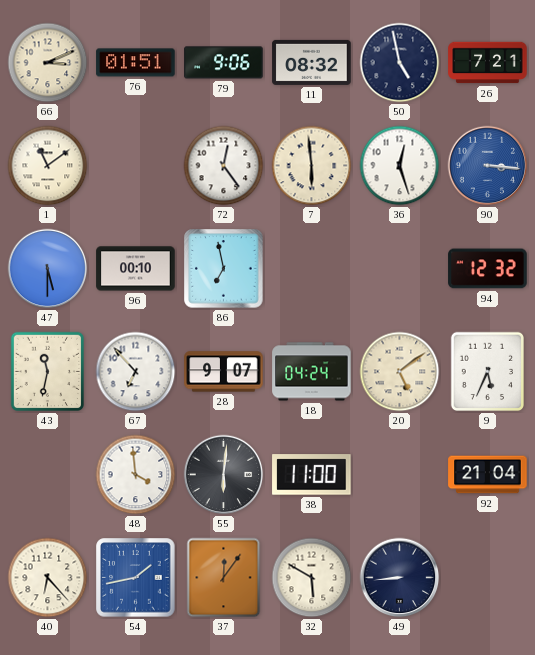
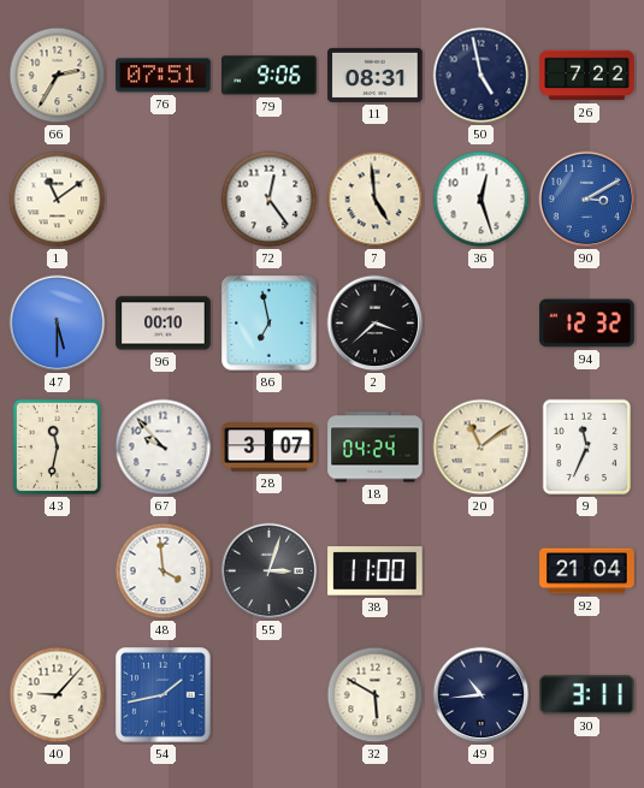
66: 3:11 -> 2:35
76: 01:51 -> 07:51
11: 08:32 -> 08:31
26: 7:21 -> 7:22
7: 5:59 -> 4:59
90: 3:16 -> 3:10
2: none -> 3:38
67: 6:53 -> 9:53
28: 9:07 -> 3:07
20: 5:09 -> 11:09
9: 5:34 -> 11:34
55: 6:01 -> 3:03
40: 6:23 -> 9:07
37: 12:06 -> none
49: 8:44 -> 10:44
30: none -> 3:11
